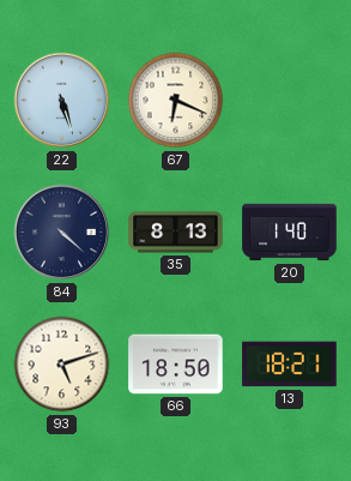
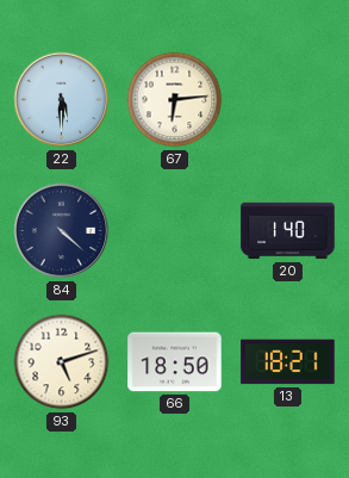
22: 5:27 -> 5:30
67: 6:19 -> 6:14
35: 8:13 -> none
